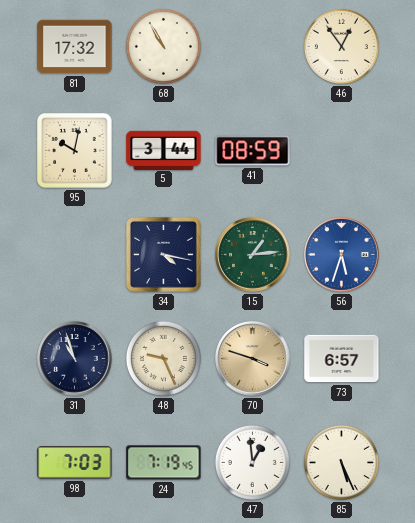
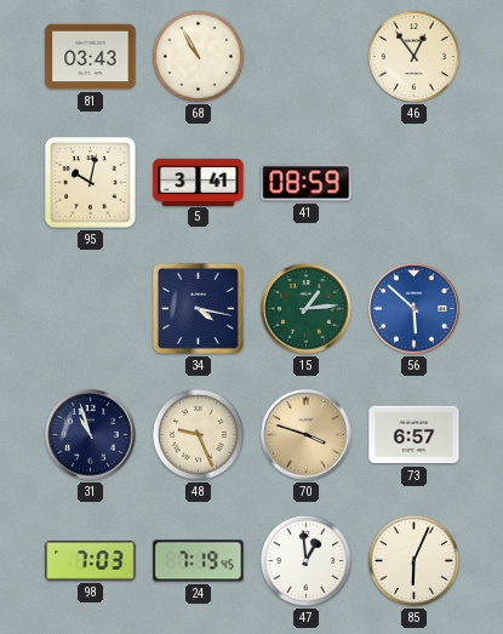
81: 17:32 -> 03:43
5: 3:44 -> 3:41
56: 5:33 -> 5:52
85: 5:26 -> 6:04
